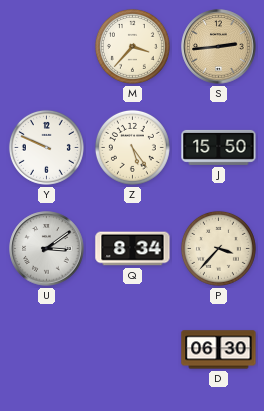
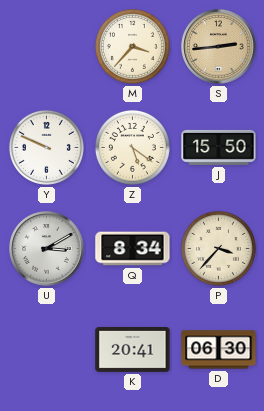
Z: 5:24 -> 5:21
U: 3:09 -> 3:10
K: none -> 20:41
